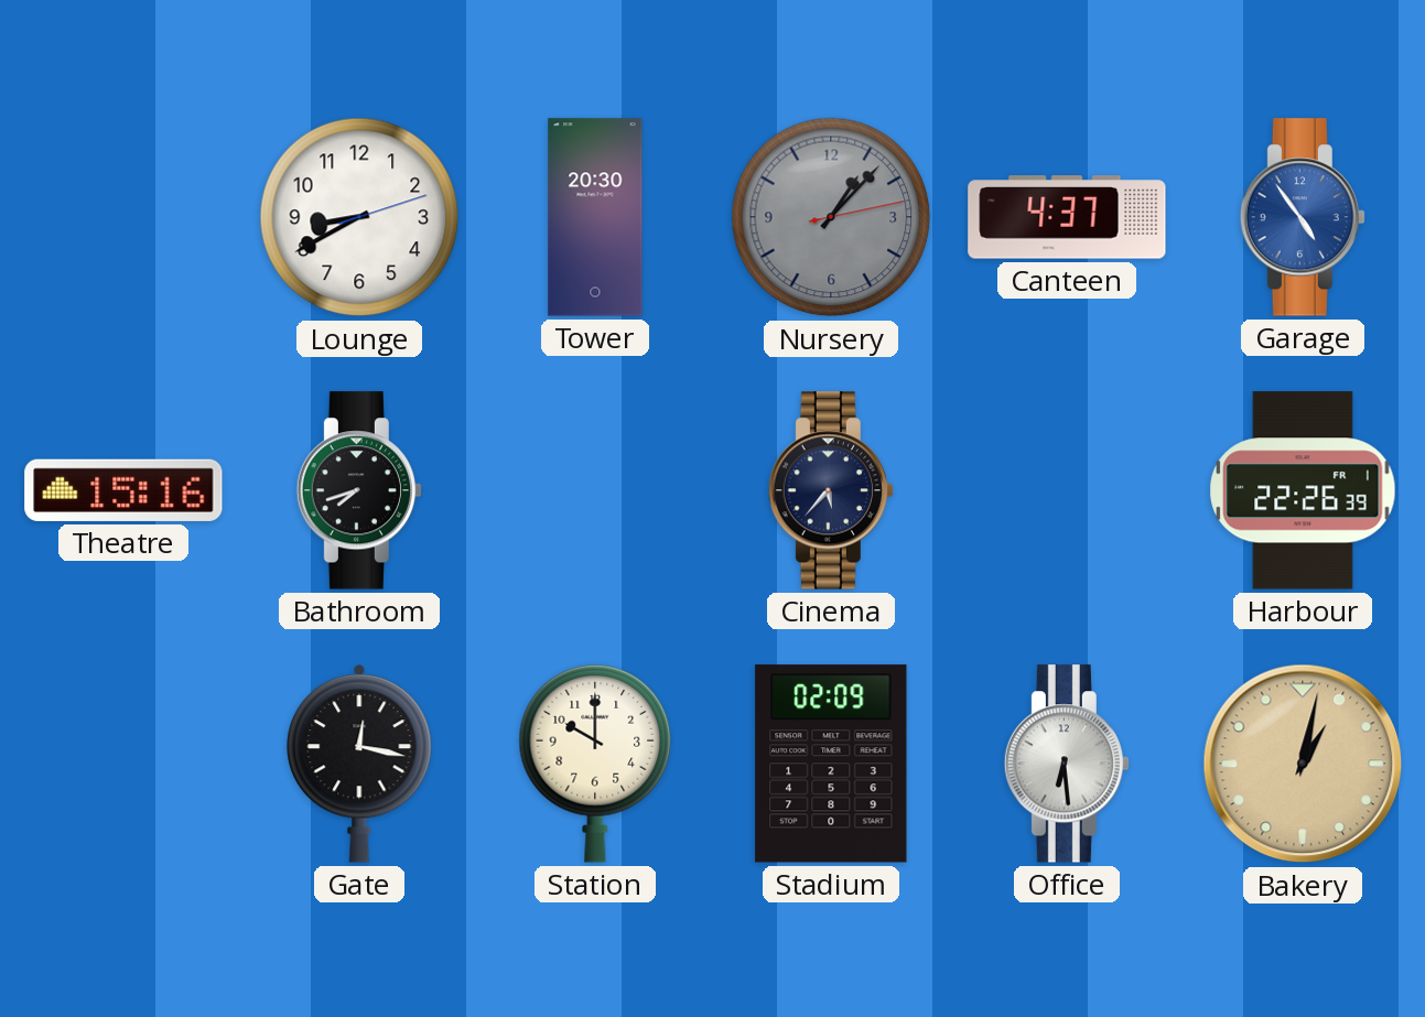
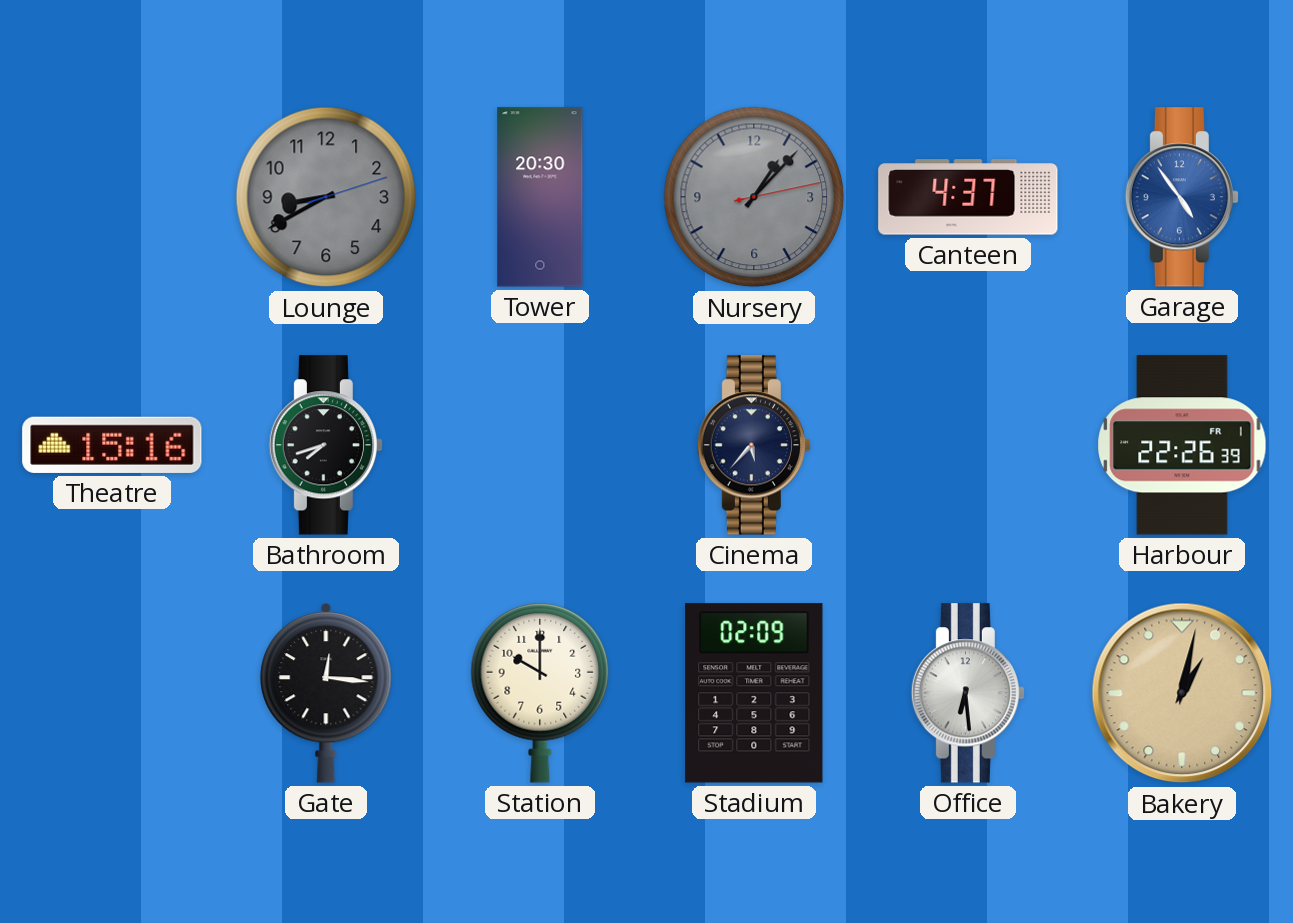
Lounge dial: white -> grey
Gate: 12:17 -> 12:16
